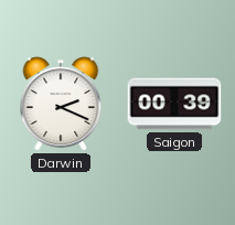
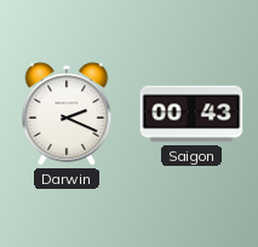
Saigon: 00:39 -> 00:43
